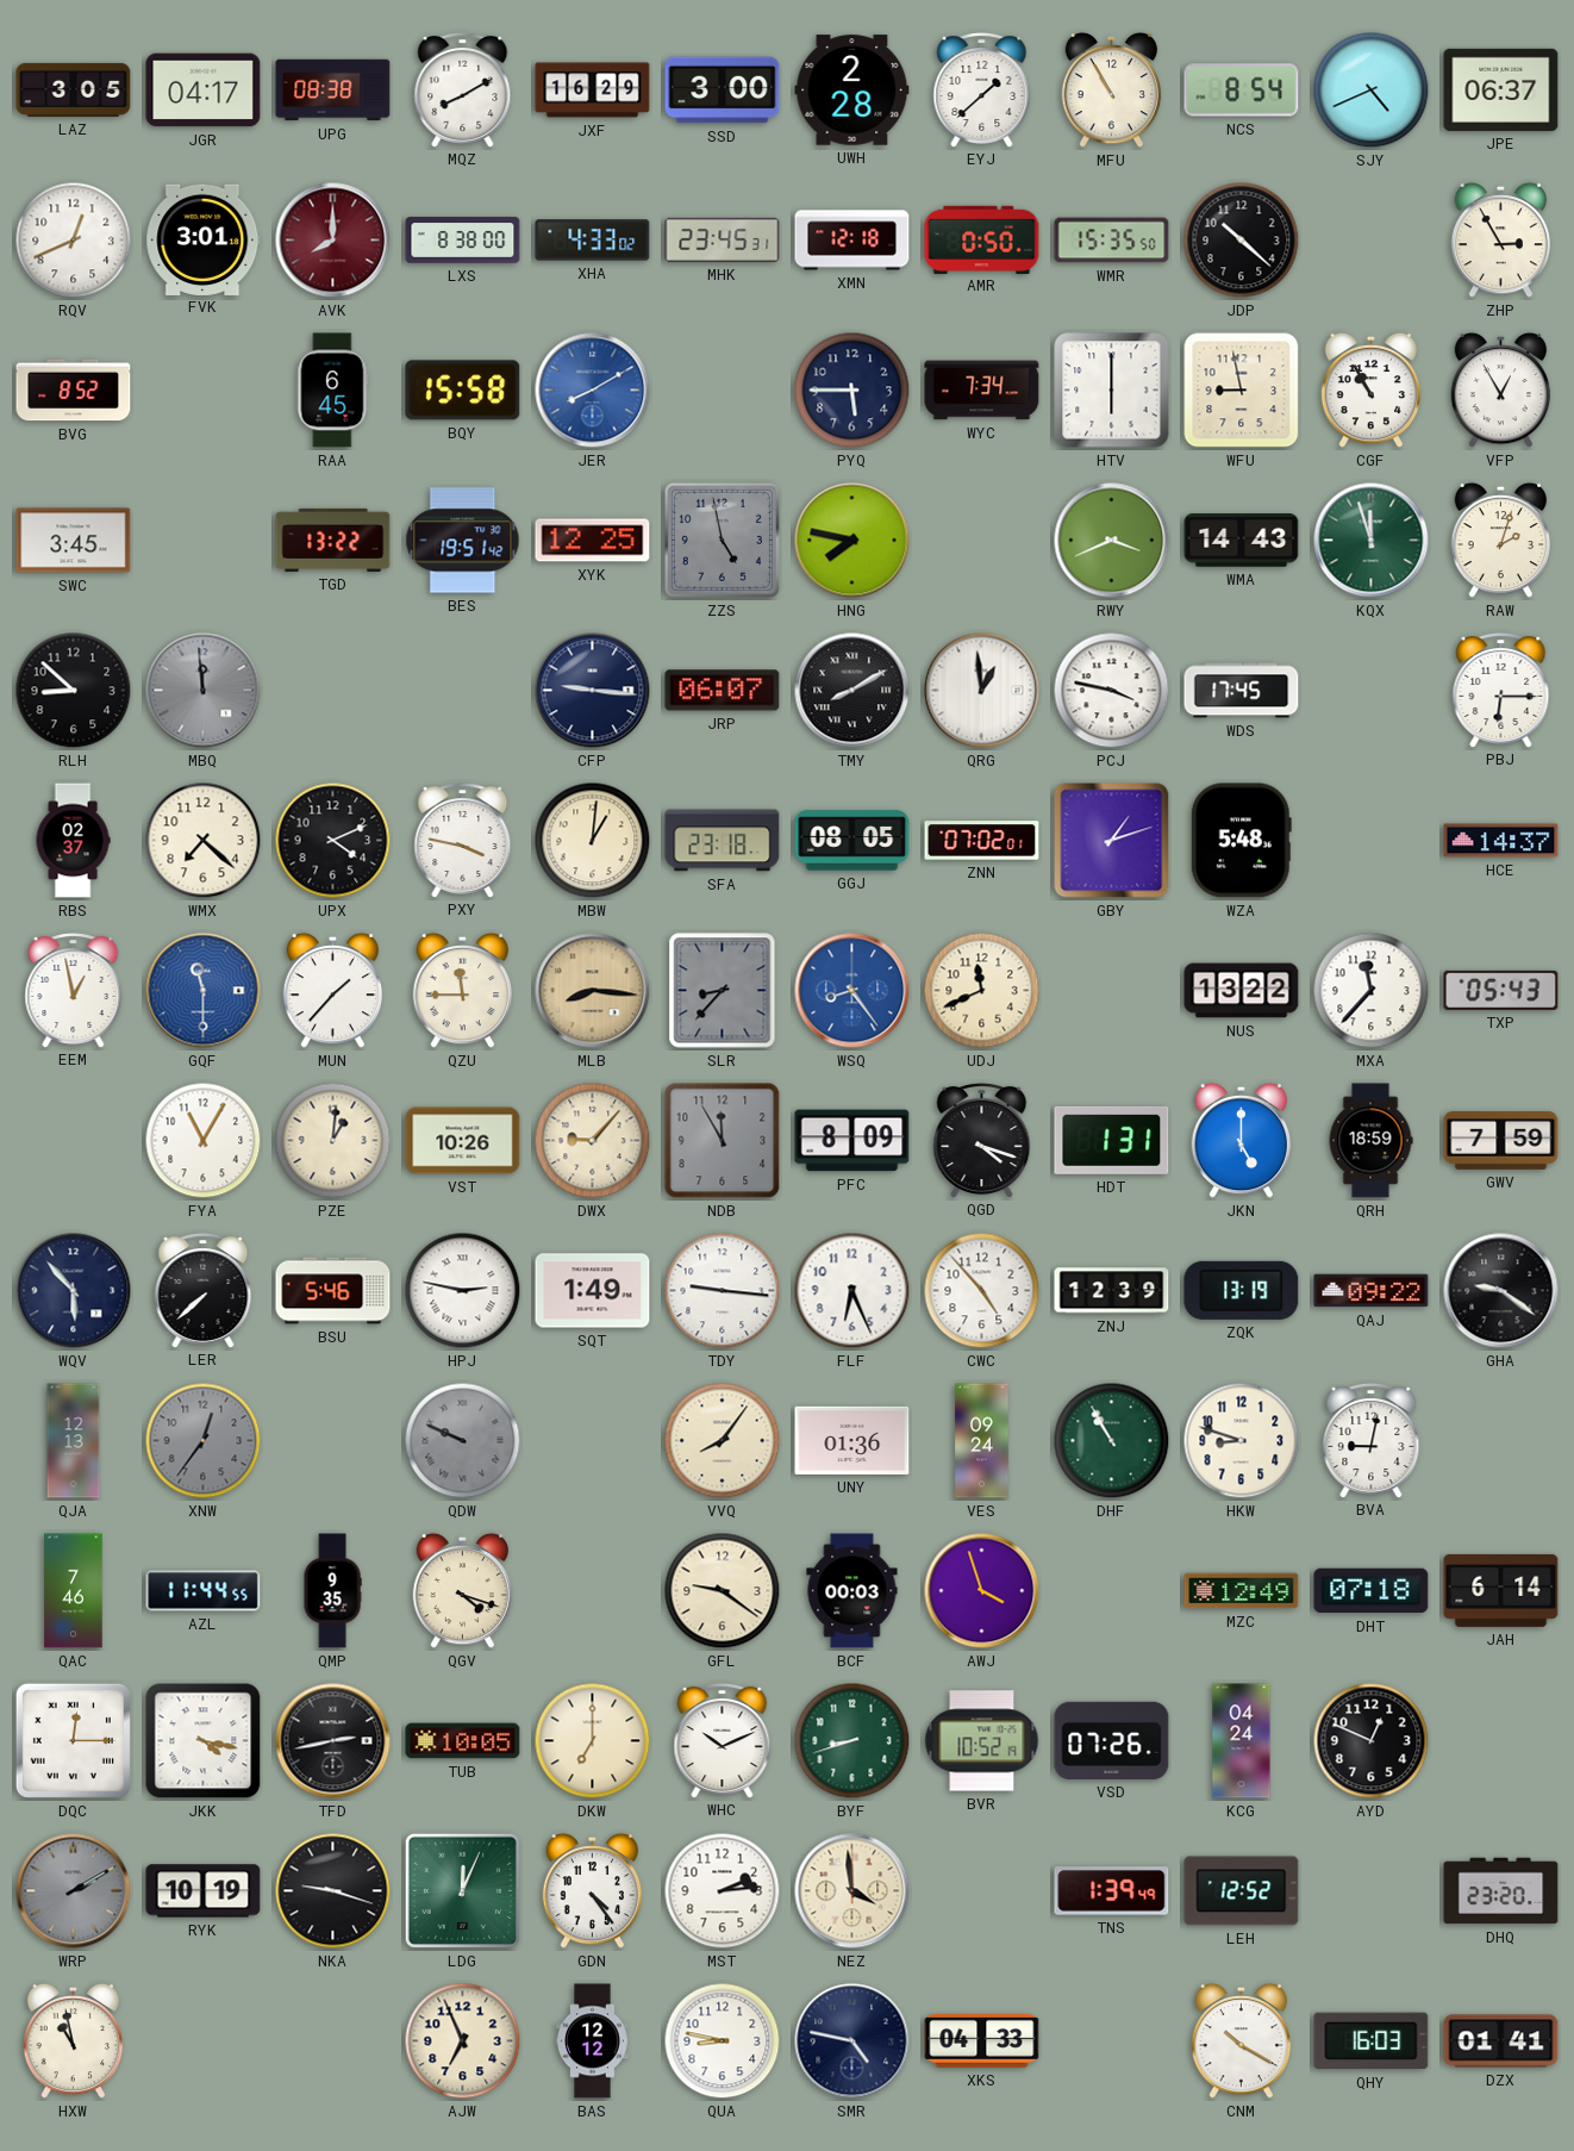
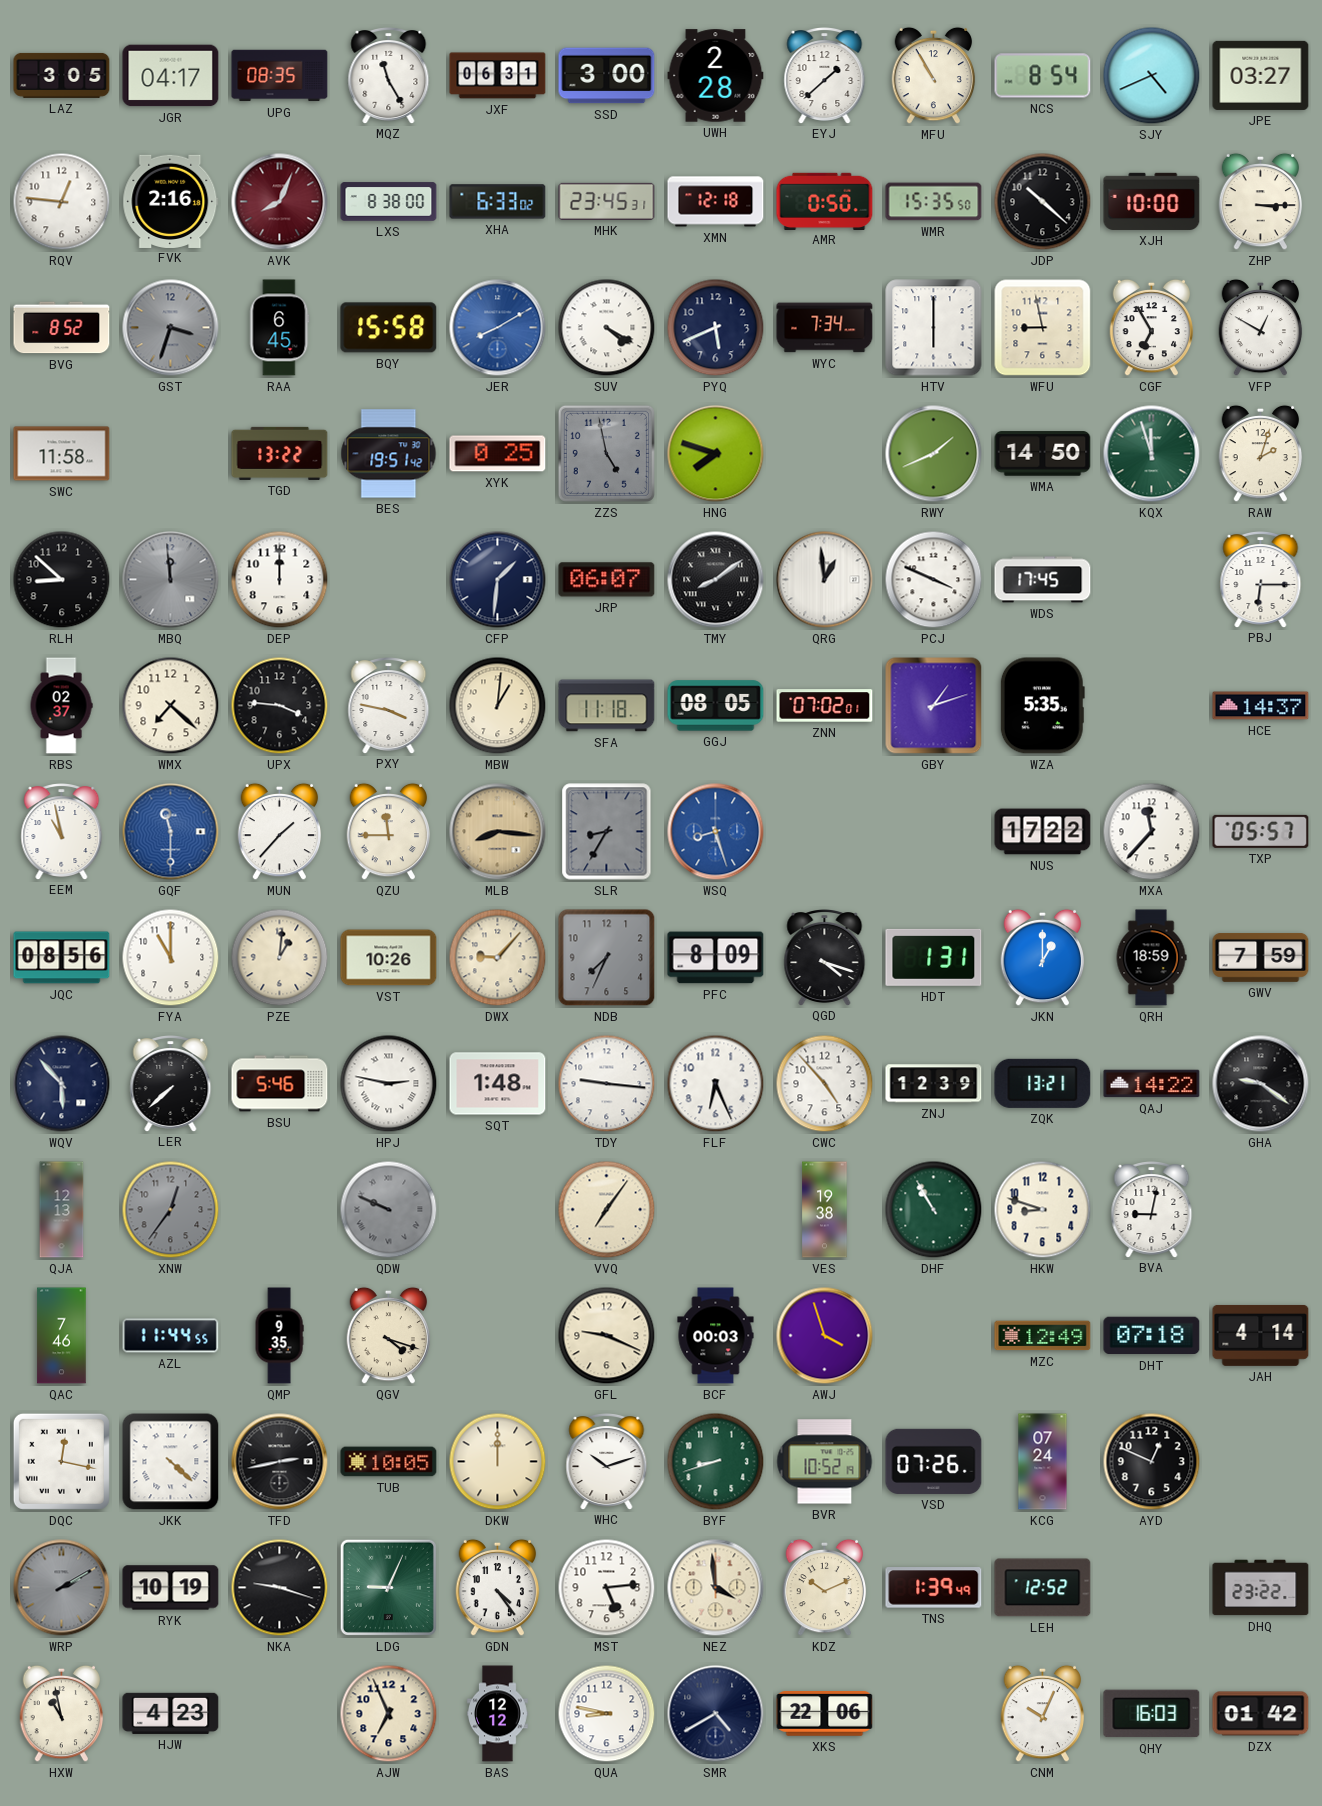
UPG: 08:38 -> 08:35
MQZ: 8:10 -> 11:25
JXF: 16:29 -> 06:31
JPE: 06:37 -> 03:27
RQV: 12:41 -> 12:46
FVK: 3:01 -> 2:16
AVK: 8:00 -> 8:04
XHA: 4:33 -> 6:33
XJH: none -> 10:00
ZHP: 2:55 -> 3:15
GST: none -> 3:33
SUV: none -> 4:20
PYQ: 5:45 -> 5:41
CGF: 10:55 -> 6:55
VFP: 12:55 -> 12:50
SWC: 3:45 -> 11:58
XYK: 12:25 -> 0:25
HNG: 7:47 -> 7:48
RWY: 3:41 -> 1:41
WMA: 14:43 -> 14:50
DEP: none -> 12:00
CFP: 9:16 -> 1:31
TMY: 8:10 -> 8:09
PCJ: 3:47 -> 3:49
UPX: 4:11 -> 3:46
SFA: 23:18 -> 11:18
WZA: 5:48 -> 5:35
EEM: 12:58 -> 10:58
SLR: 8:37 -> 8:35
WSQ: 8:24 -> 8:27
UDJ: 11:41 -> none
NUS: 13:22 -> 17:22
TXP: 05:43 -> 05:57
JQC: none -> 08:56
FYA: 11:05 -> 11:00
NDB: 11:55 -> 7:34
JKN: 5:00 -> 1:00
SQT: 1:49 -> 1:48
ZQK: 13:19 -> 13:21
QAJ: 09:22 -> 14:22
VVQ: 8:06 -> 7:06
UNY: 01:36 -> none
VES: 09:24 -> 19:38
GFL: 9:21 -> 9:19
JAH: 6:14 -> 4:14
DQC: 12:15 -> 12:17
JKK: 4:17 -> 4:22
DKW: 7:00 -> 12:00
WHC: 10:11 -> 10:12
KCG: 04:24 -> 07:24
LDG: 12:04 -> 9:04
MST: 2:14 -> 5:14
KDZ: none -> 10:11
DHQ: 23:20 -> 23:22
HJW: none -> 4:23
SMR: 4:47 -> 4:40
XKS: 04:33 -> 22:06
CNM: 10:20 -> 10:04
DZX: 01:41 -> 01:42
